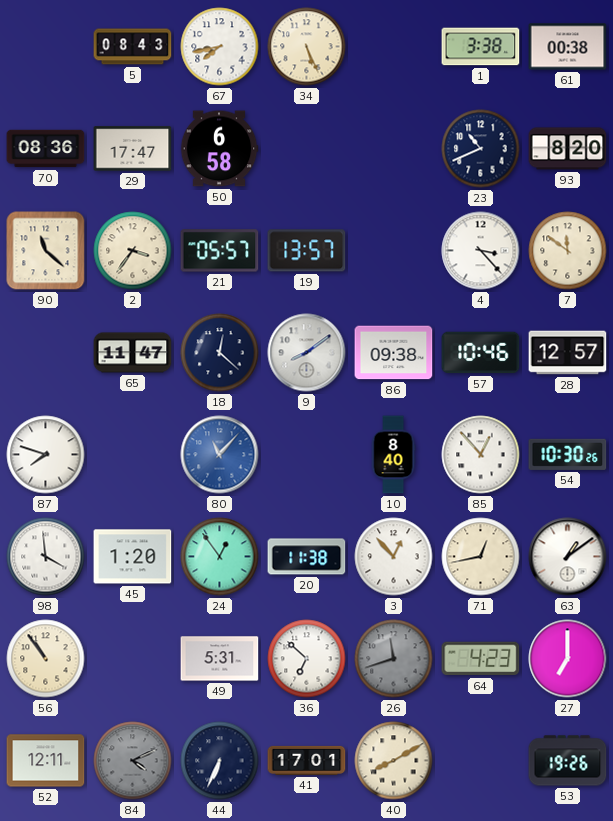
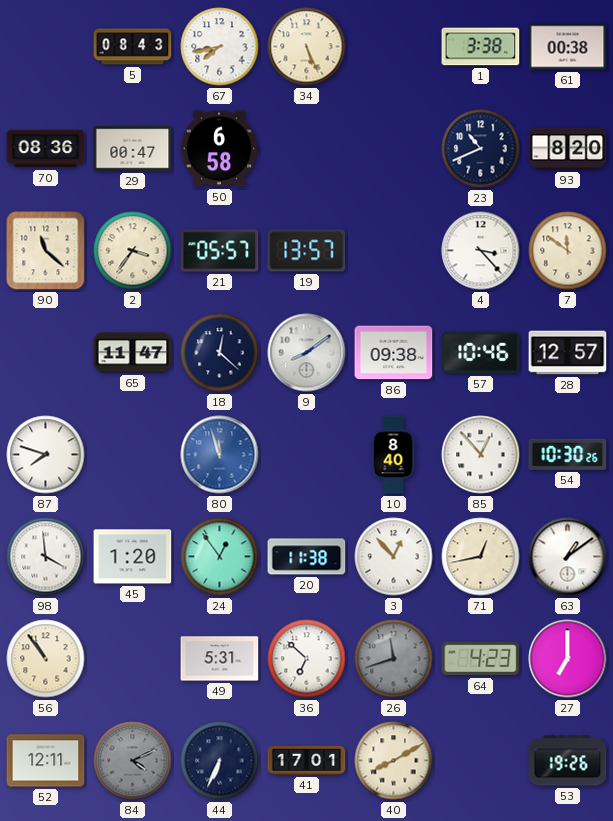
29: 17:47 -> 00:47
80: 11:07 -> 11:57
